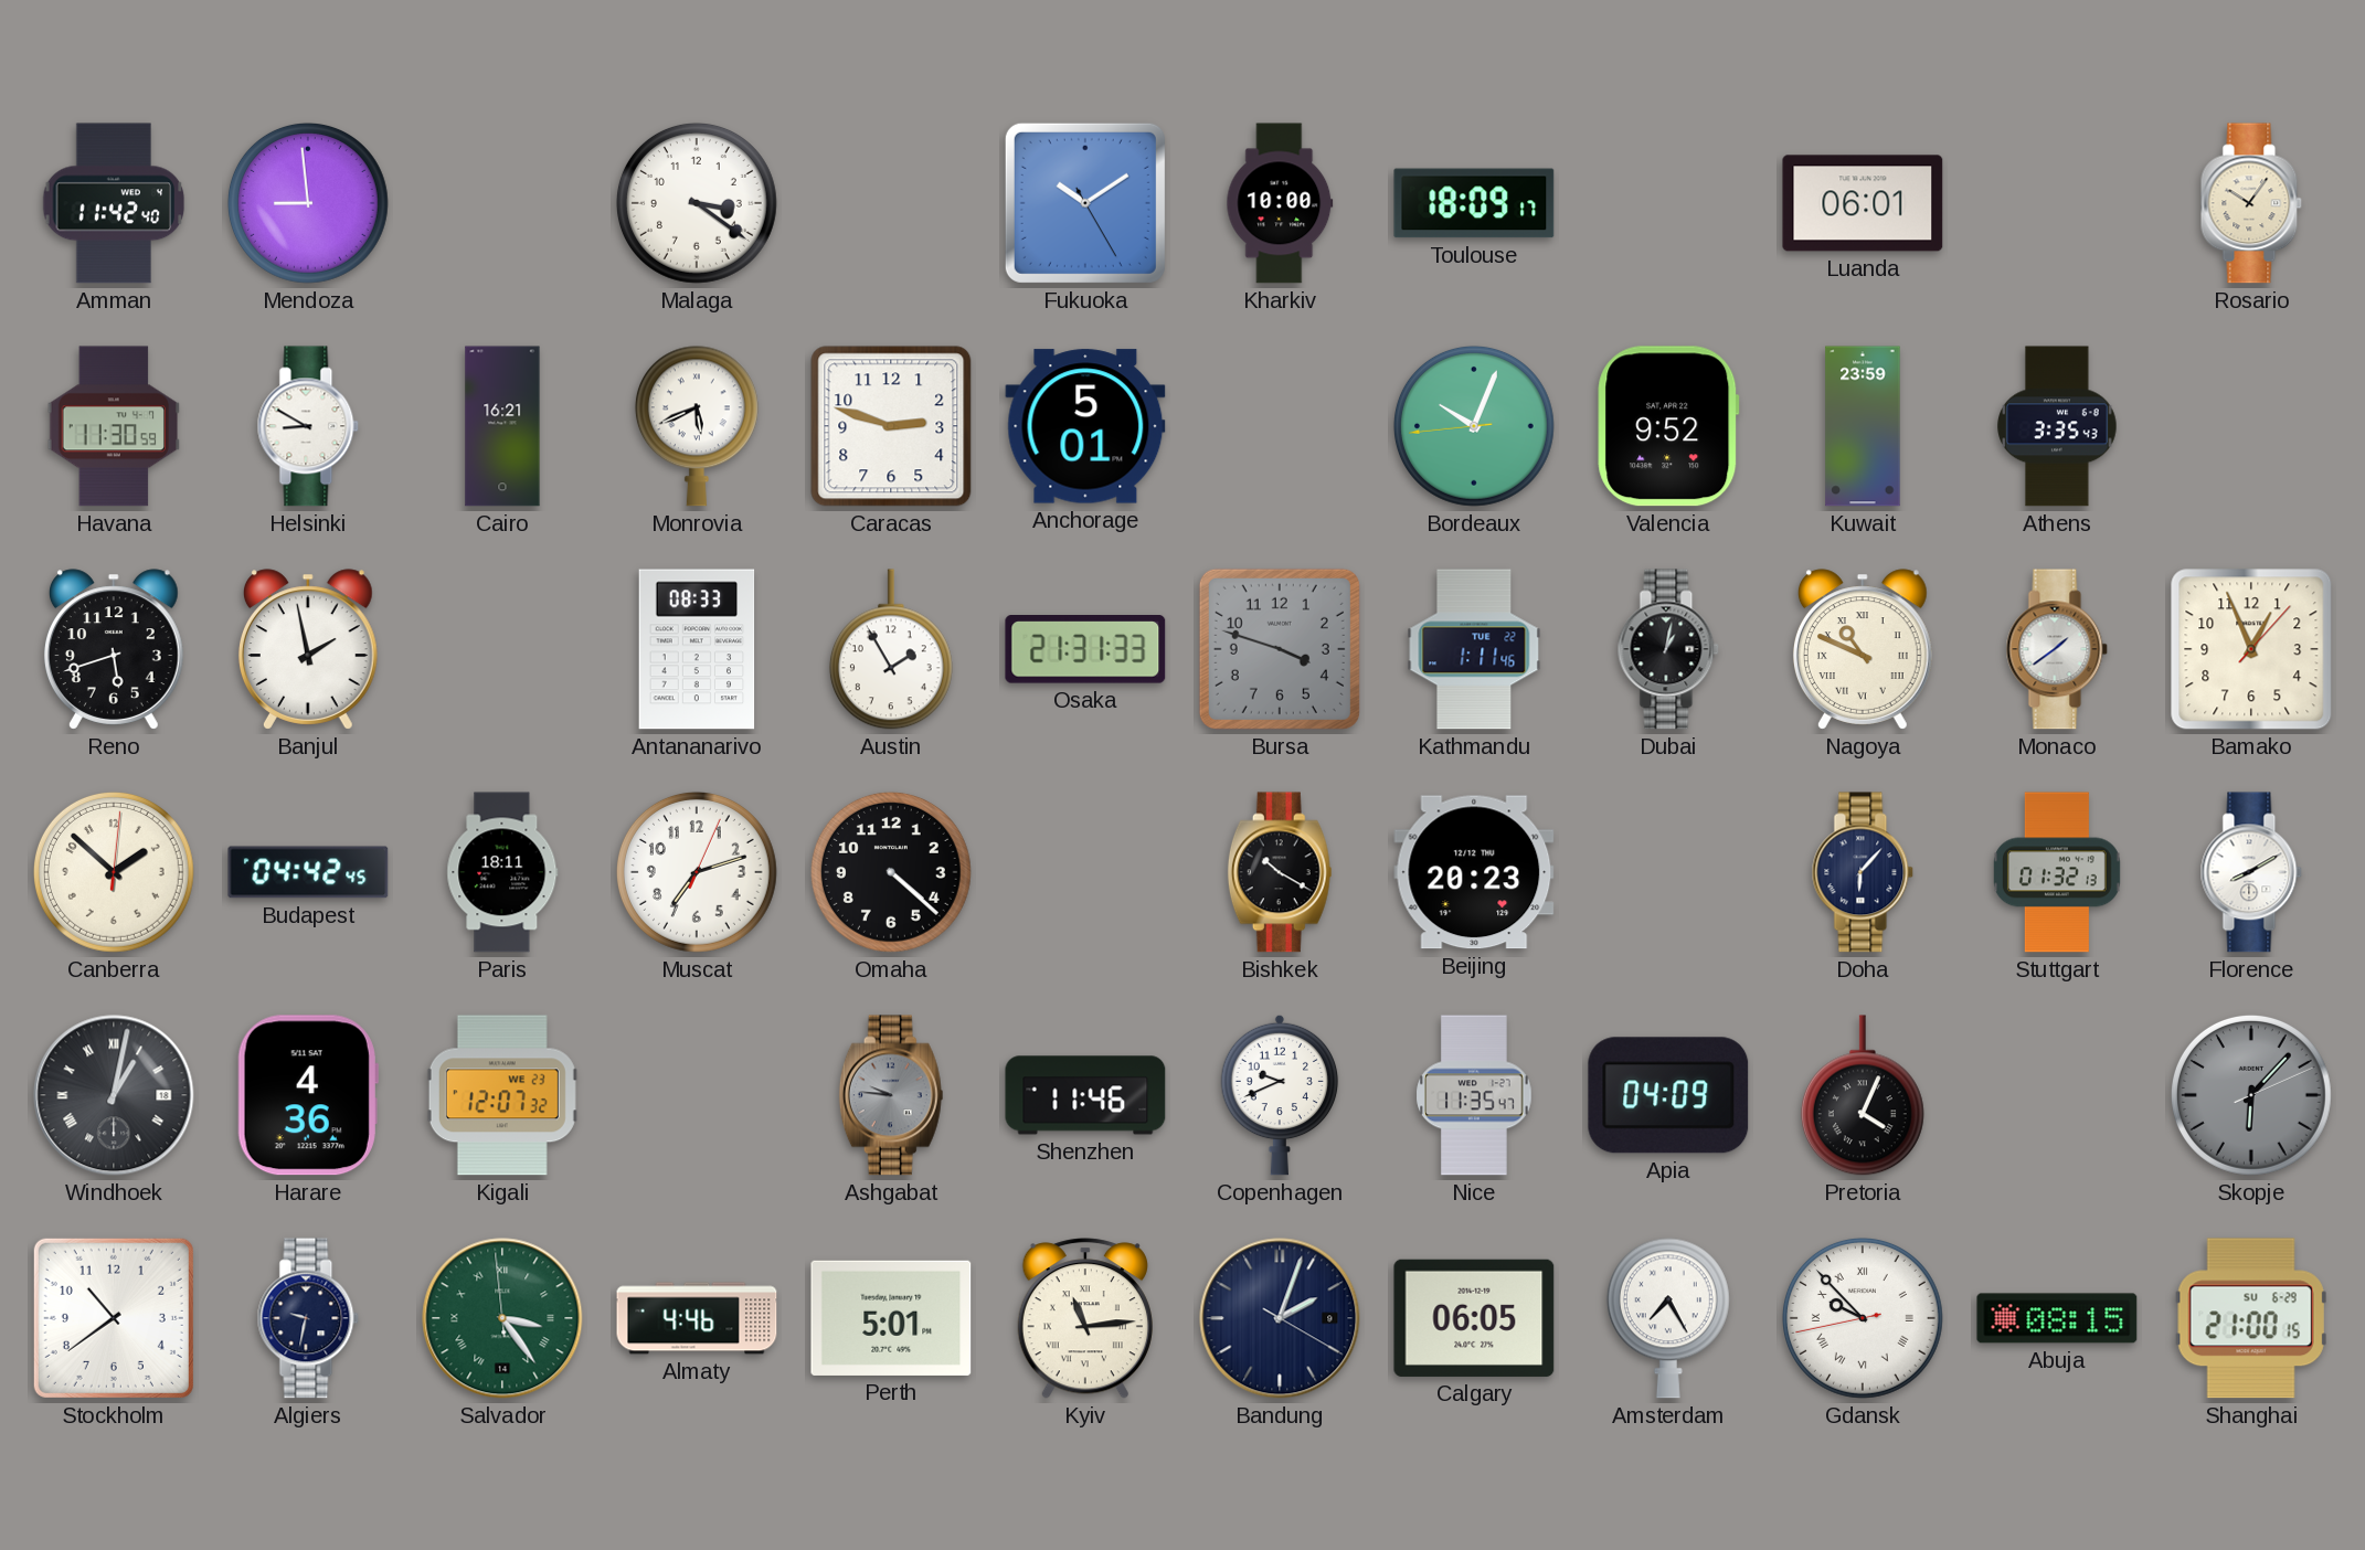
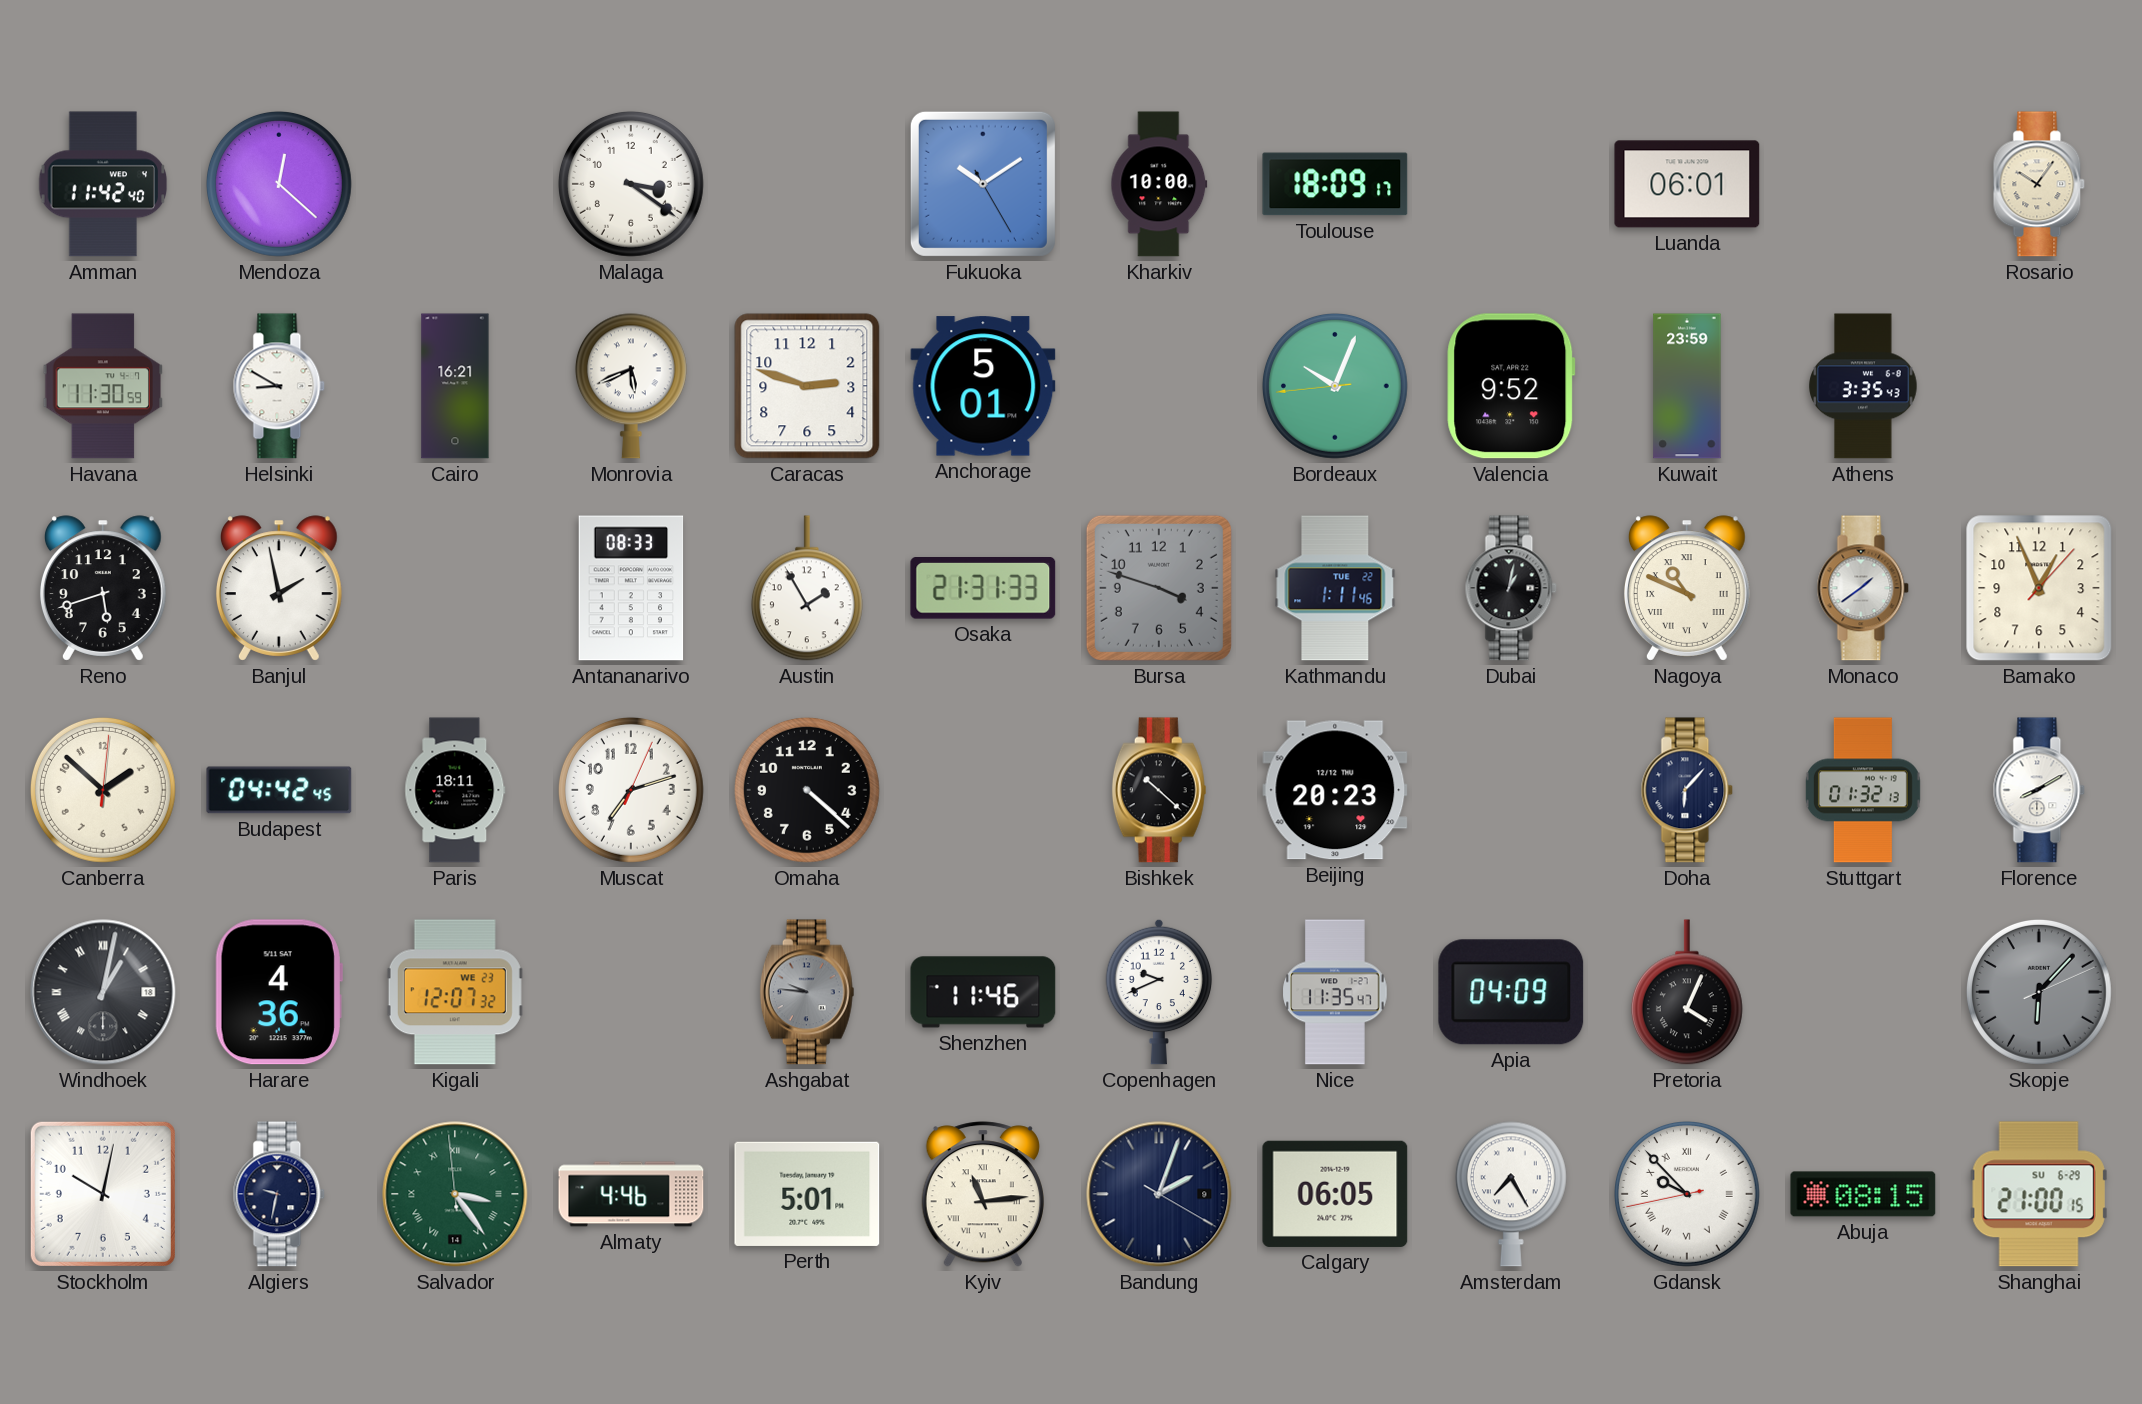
Mendoza: 8:59 -> 12:22
Bishkek: 10:20 -> 10:22
Stockholm: 10:39 -> 10:02
